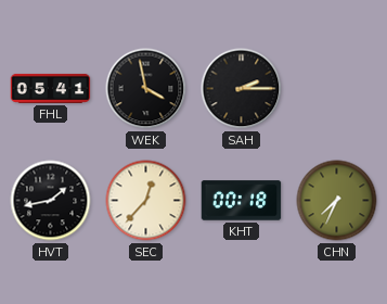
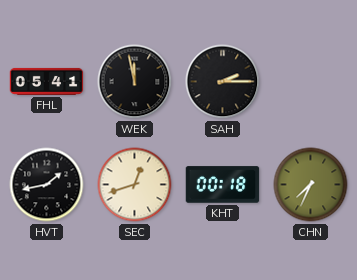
WEK: 3:58 -> 11:58
SEC: 12:37 -> 12:42
